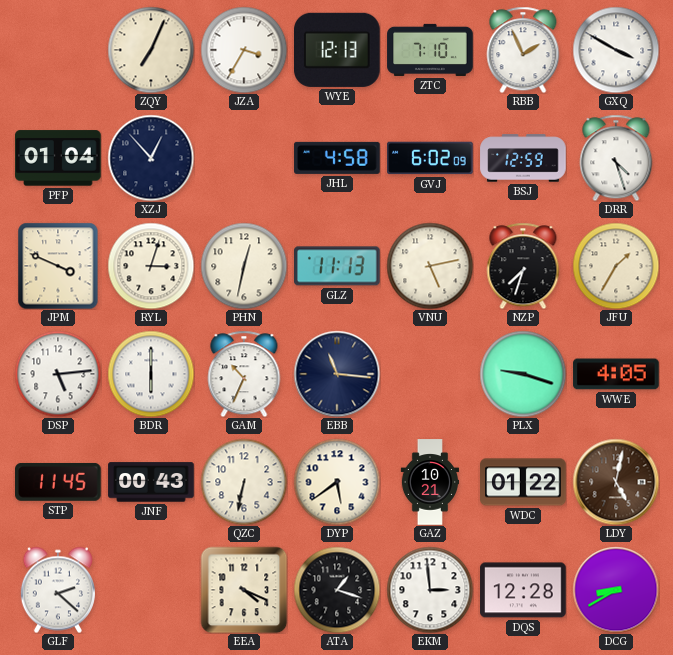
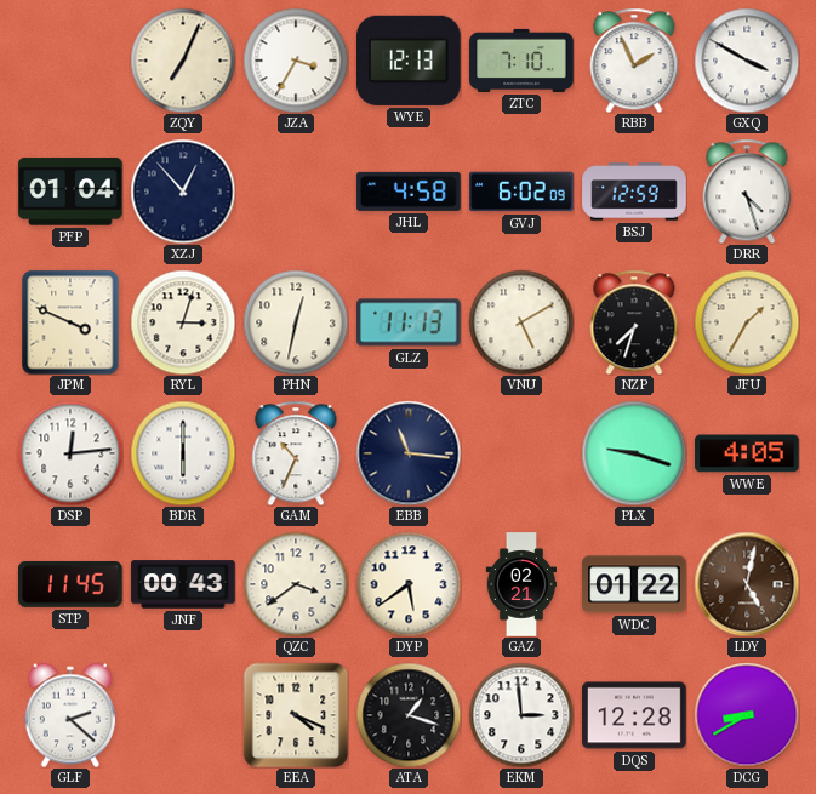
VNU: 5:13 -> 5:10
DSP: 5:14 -> 12:14
QZC: 6:32 -> 3:39
GAZ: 10:21 -> 02:21
